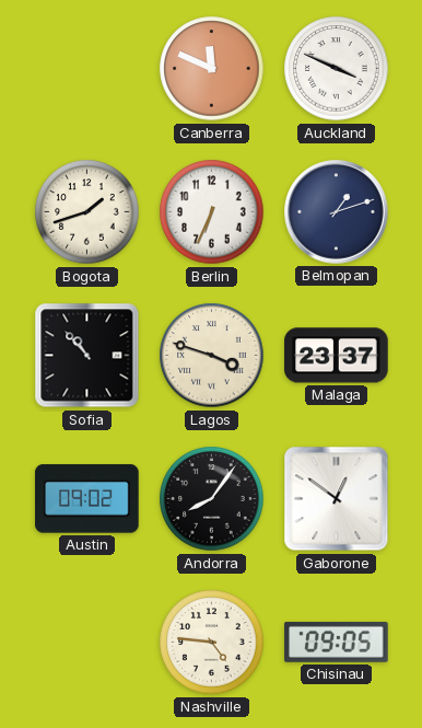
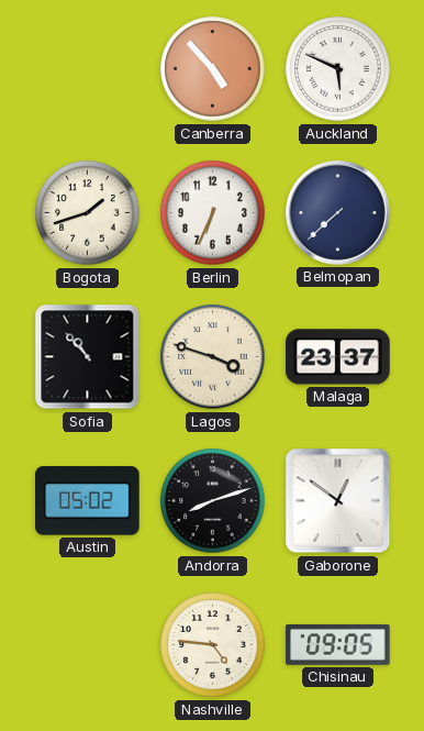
Canberra: 11:49 -> 4:53
Auckland: 3:49 -> 5:49
Belmopan: 1:12 -> 7:38
Austin: 09:02 -> 05:02
Andorra: 8:06 -> 8:12
